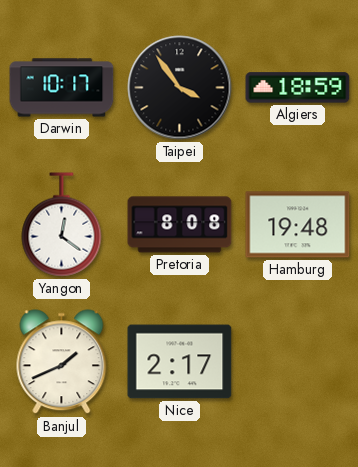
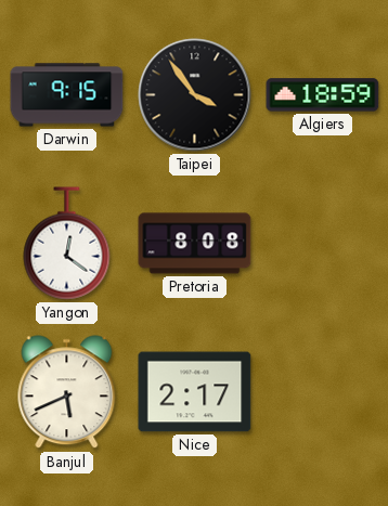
Darwin: 10:17 -> 9:15
Hamburg: 19:48 -> none
Banjul: 1:41 -> 5:41
